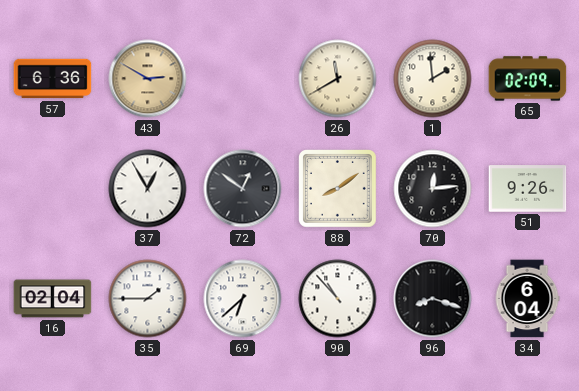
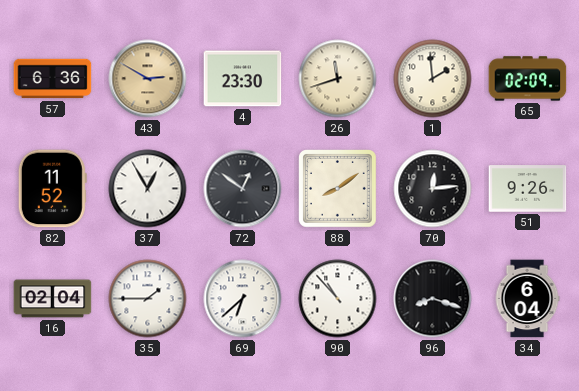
4: none -> 23:30
26: 11:40 -> 11:42
82: none -> 11:52
